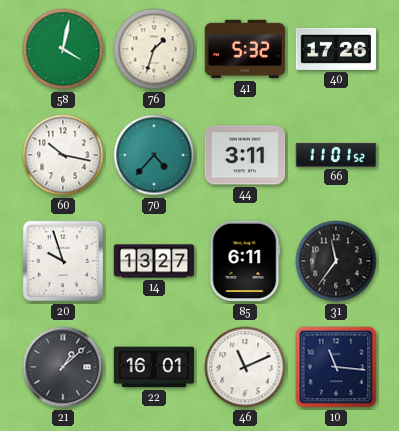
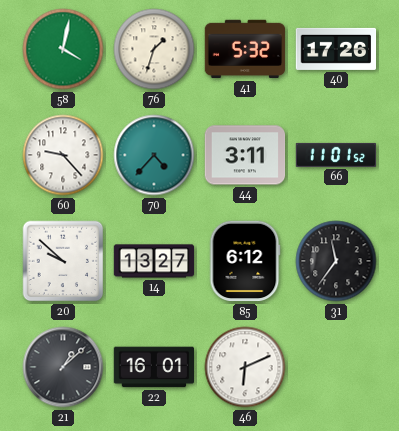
60: 10:17 -> 9:23
20: 9:57 -> 9:52
85: 6:11 -> 6:12
46: 11:11 -> 6:11
10: 11:16 -> none
